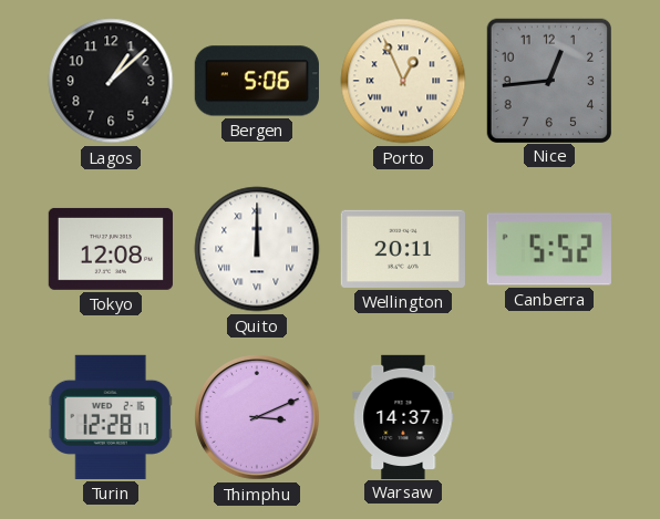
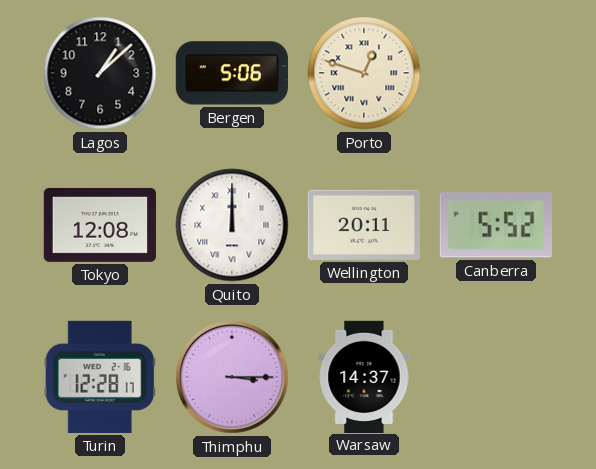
Porto: 12:56 -> 12:48
Nice: 12:44 -> none
Thimphu: 3:11 -> 3:15
